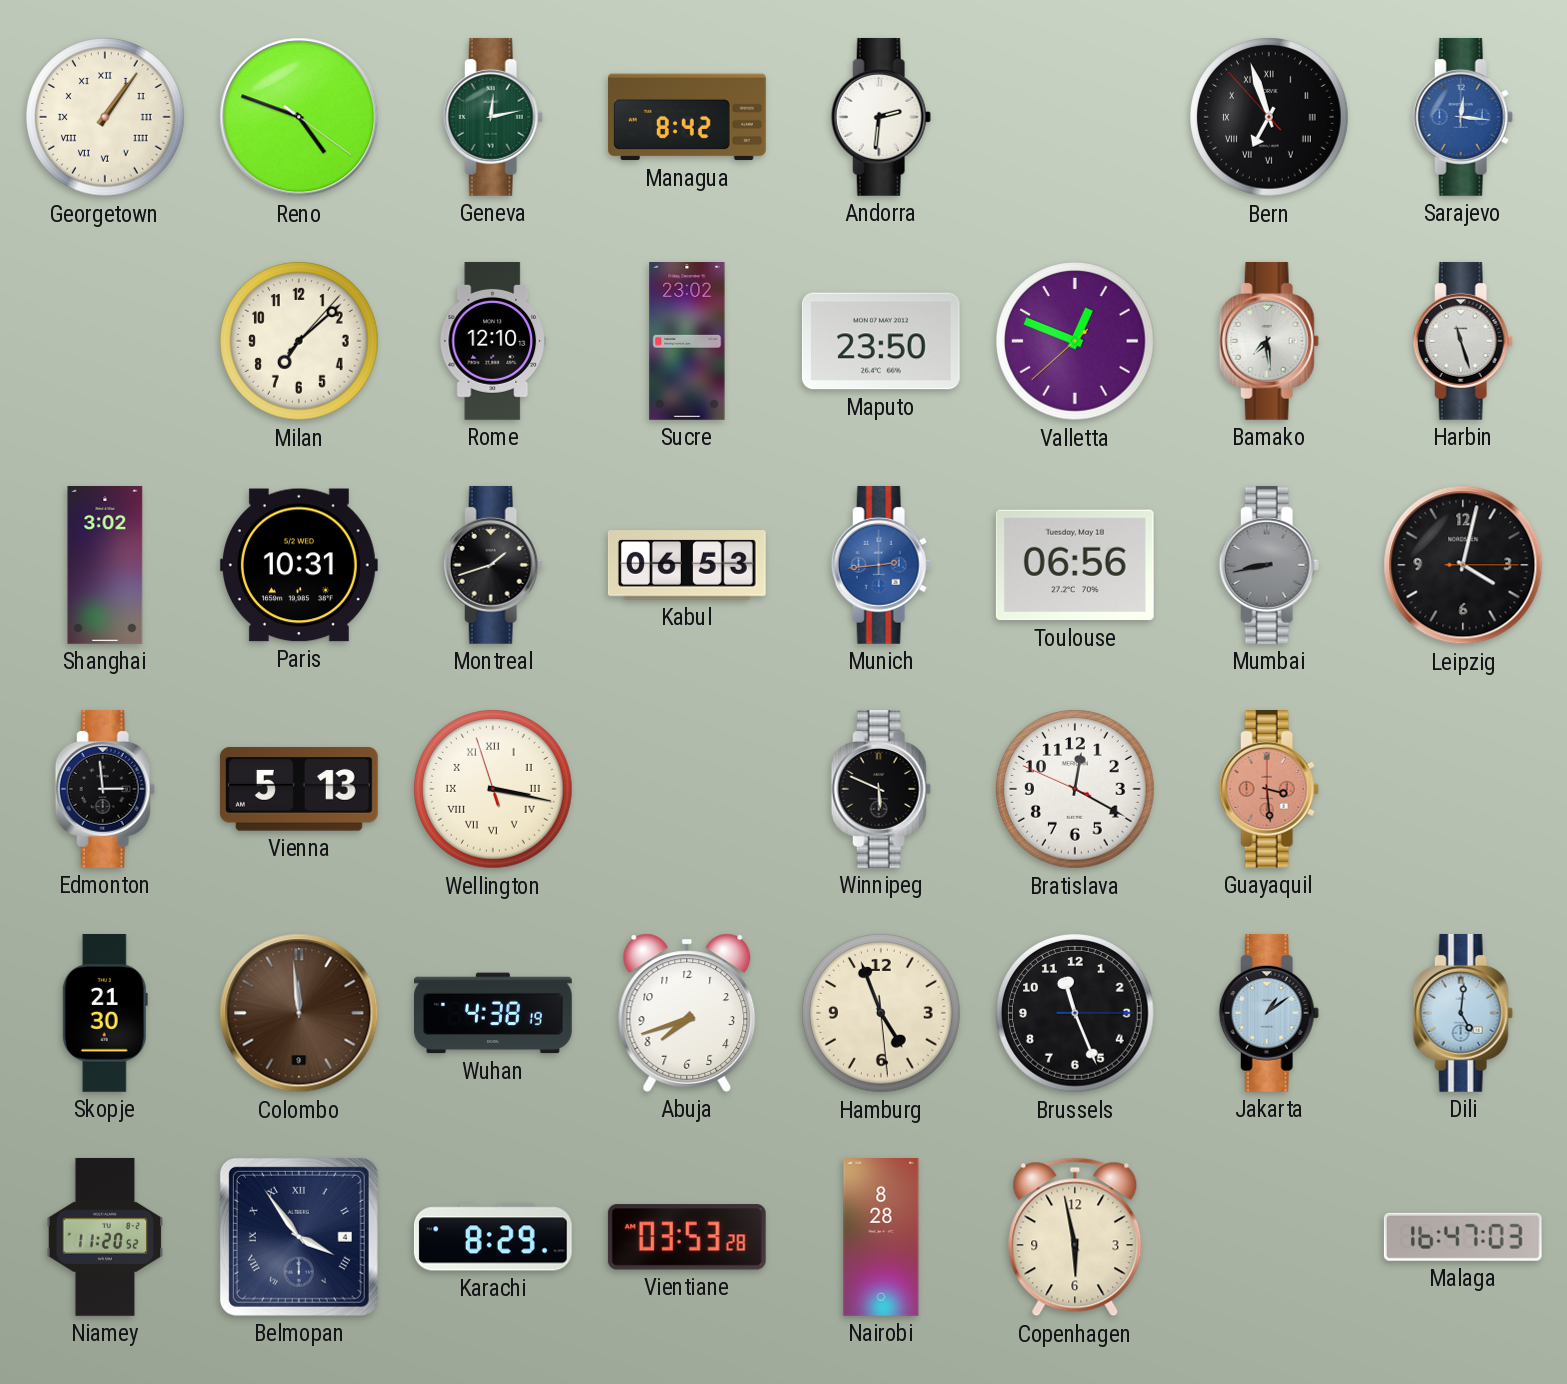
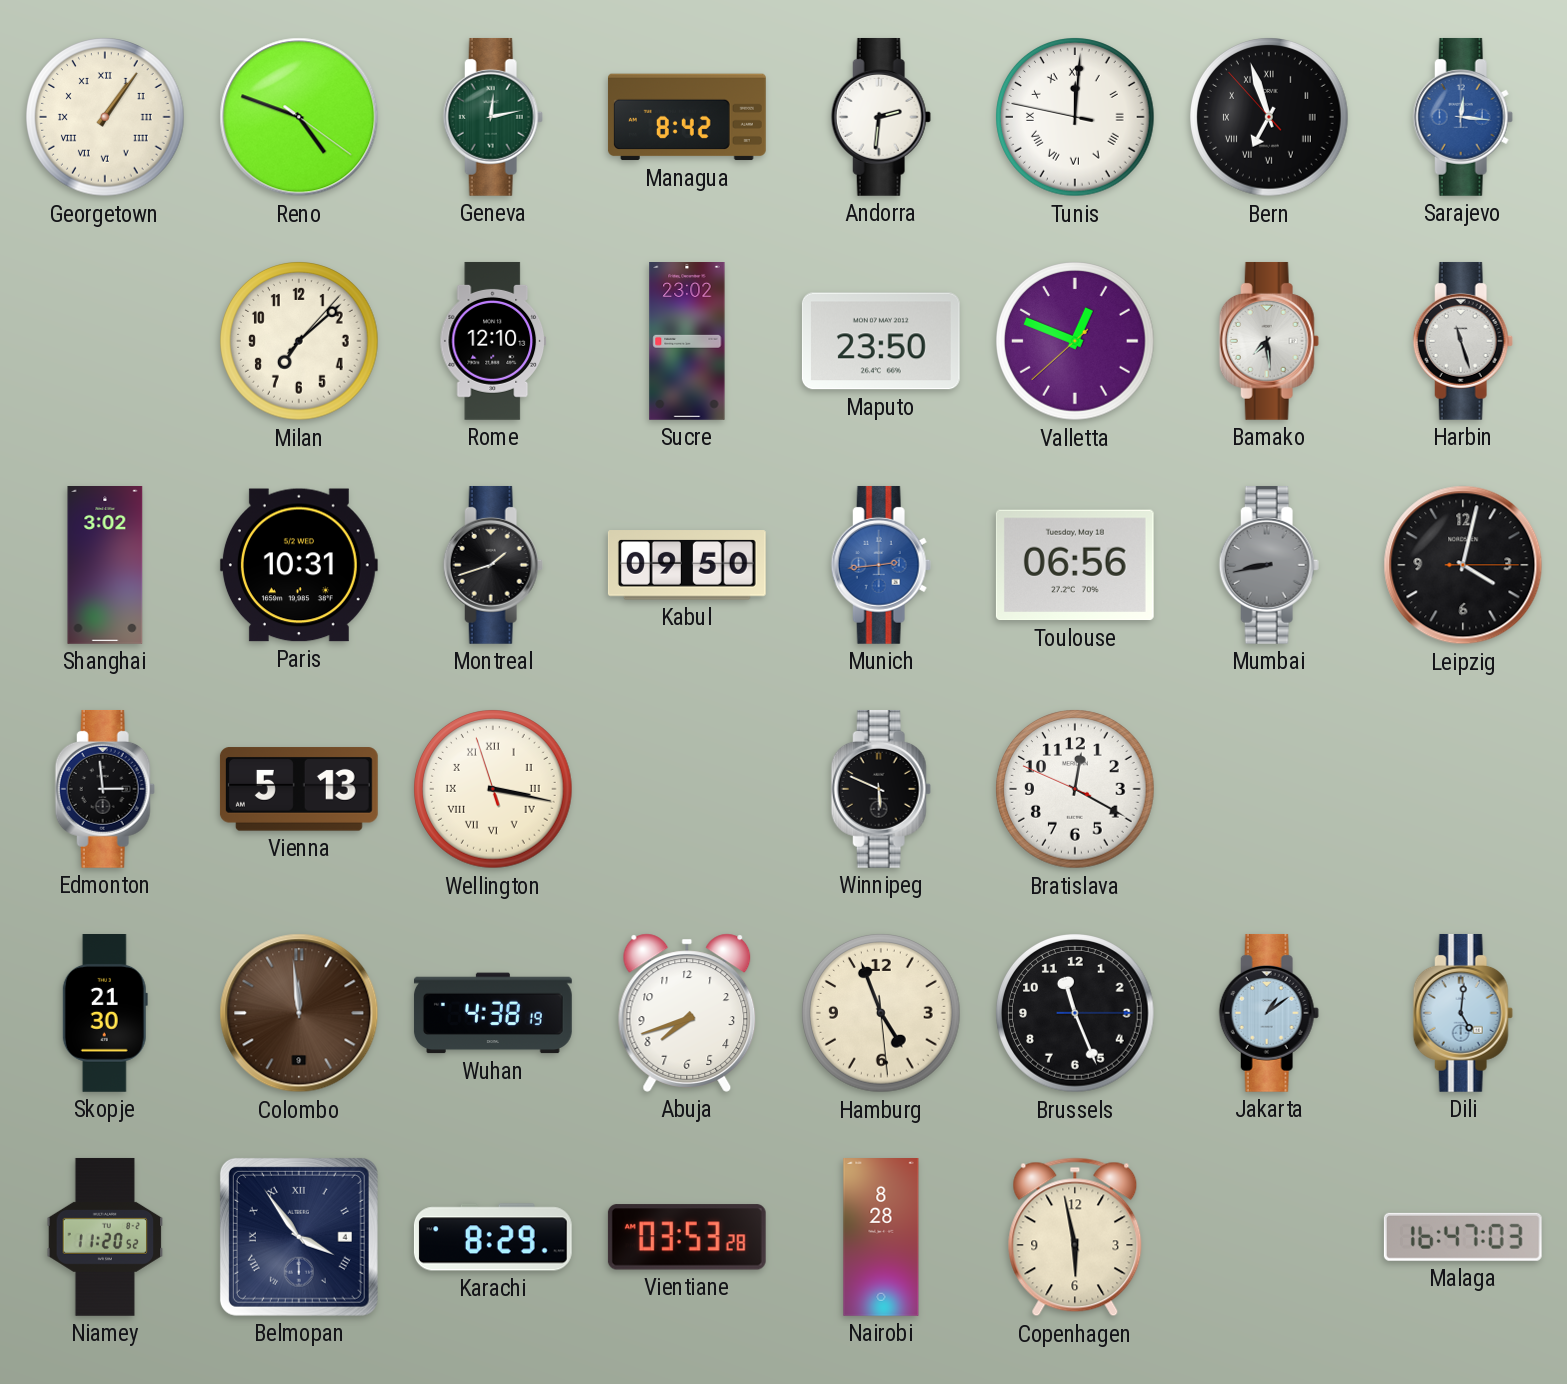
Tunis: none -> 12:00
Kabul: 06:53 -> 09:50
Guayaquil: 3:29 -> none
